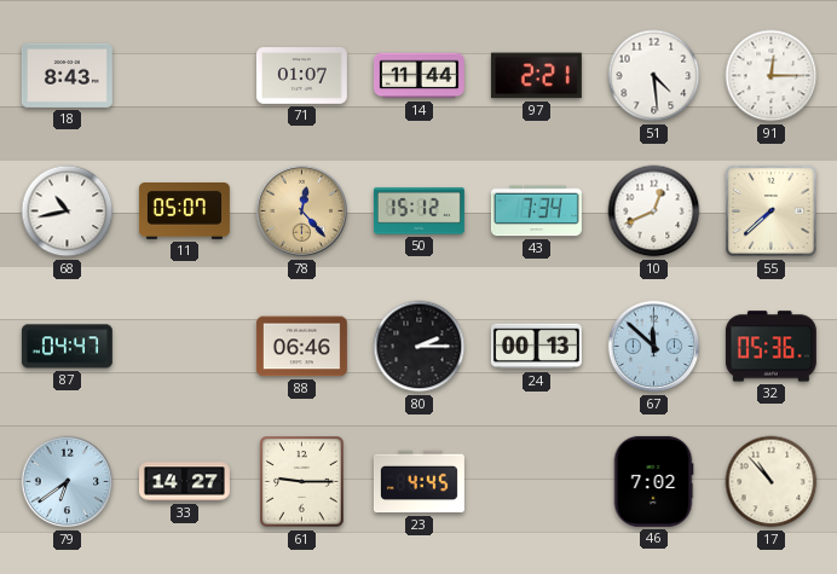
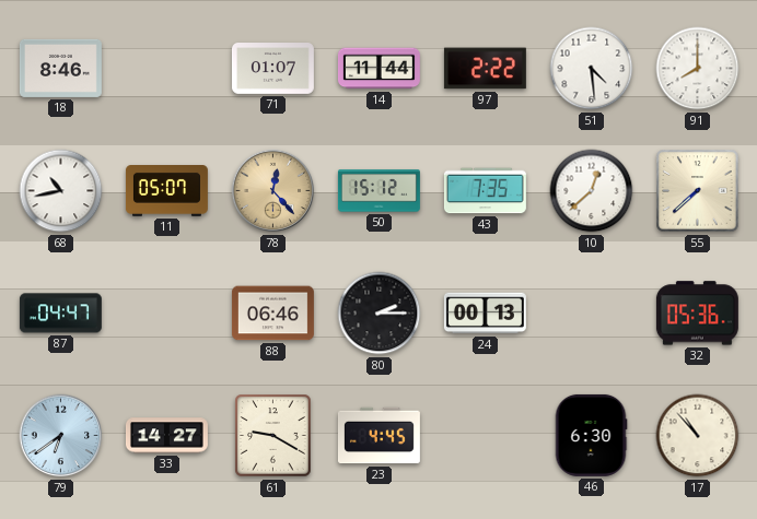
18: 8:43 -> 8:46
97: 2:21 -> 2:22
91: 12:15 -> 8:00
43: 7:34 -> 7:35
10: 12:41 -> 12:38
67: 11:52 -> none
61: 9:15 -> 9:20
46: 7:02 -> 6:30
